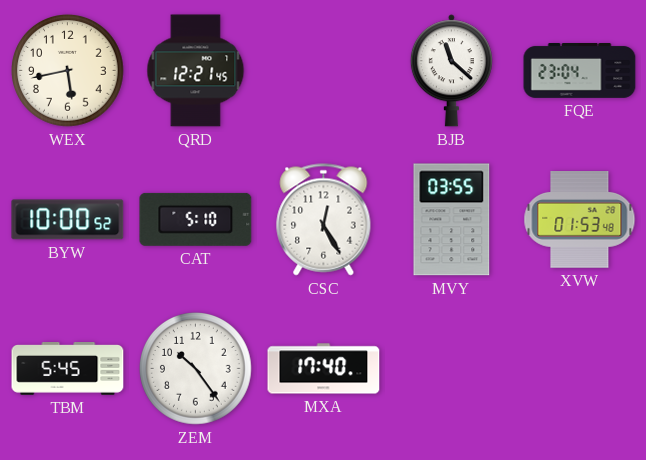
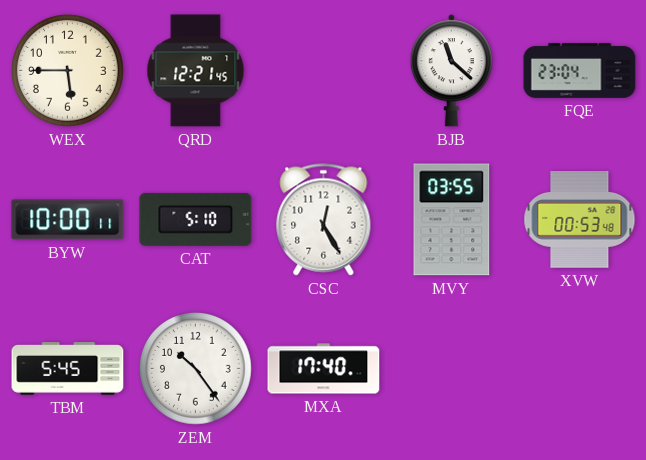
WEX: 5:43 -> 5:45
BYW: 10:00:52 -> 10:00:11
XVW: 01:53 -> 00:53
